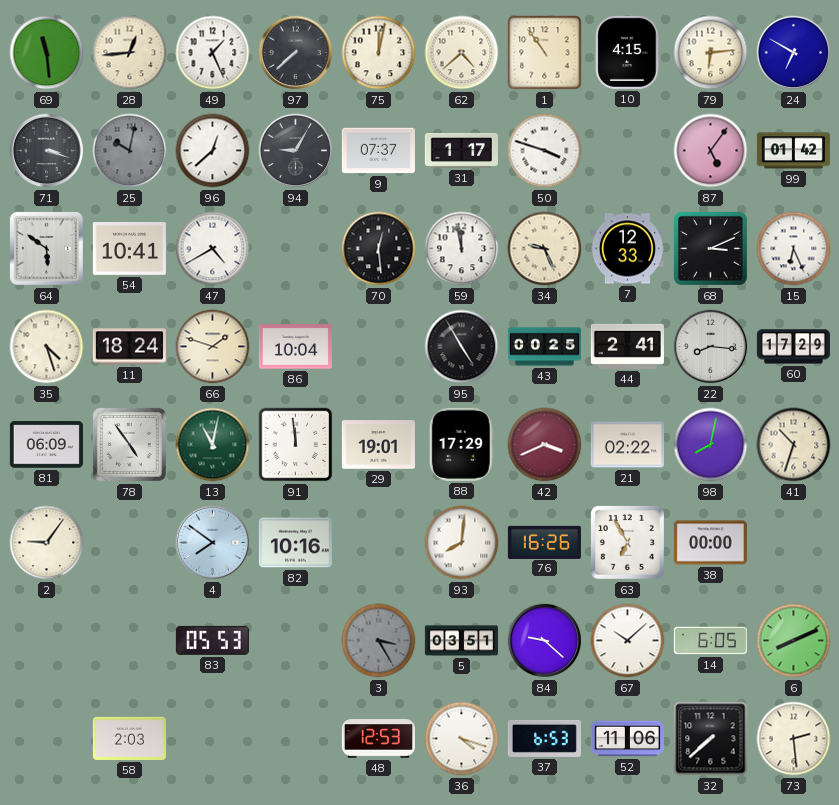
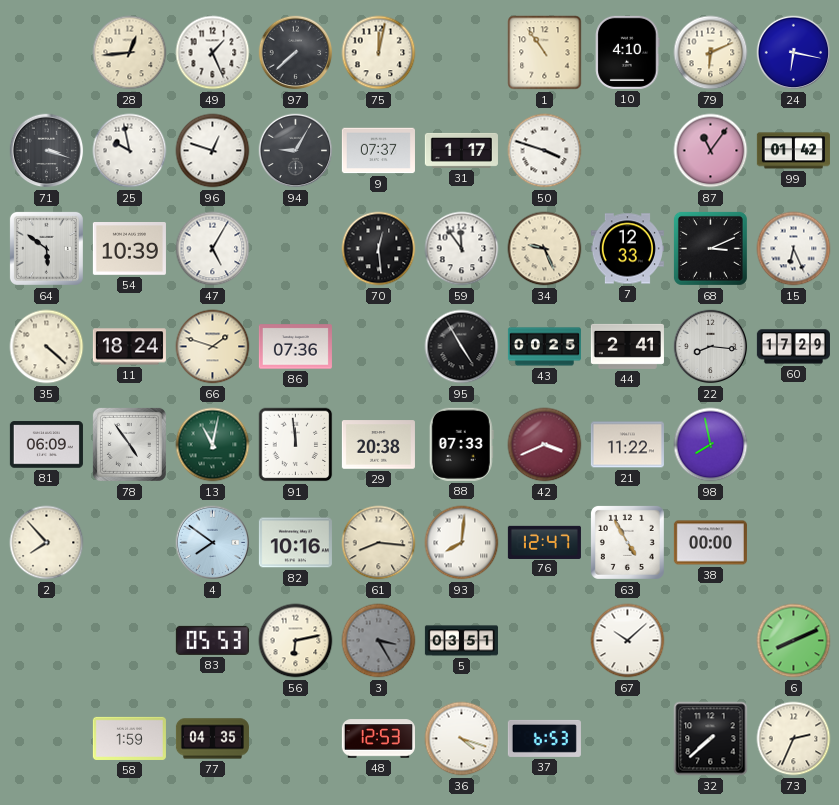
69: 11:29 -> none
62: 4:38 -> none
10: 4:15 -> 4:10
79: 6:14 -> 6:11
24: 6:50 -> 6:17
25: 10:02 -> 9:58
25 dial: grey -> white
96: 12:38 -> 12:48
87: 5:06 -> 11:06
54: 10:41 -> 10:39
47: 4:40 -> 5:05
59: 11:58 -> 11:54
35: 4:27 -> 4:22
86: 10:04 -> 07:36
29: 19:01 -> 20:38
88: 17:29 -> 07:33
21: 02:22 -> 11:22
98: 8:02 -> 7:58
41: 10:33 -> none
2: 9:06 -> 7:53
61: none -> 8:16
76: 16:26 -> 12:47
63: 6:55 -> 4:55
56: none -> 6:13
84: 9:22 -> none
14: 6:05 -> none
58: 2:03 -> 1:59
77: none -> 04:35
52: 11:06 -> none
73: 2:29 -> 2:34
